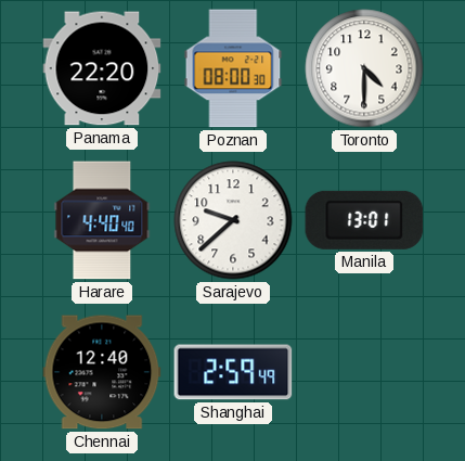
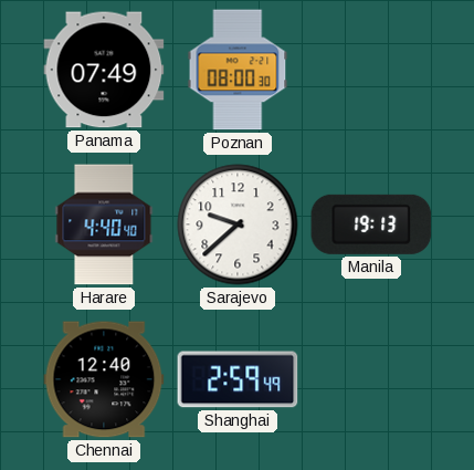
Panama: 22:20 -> 07:49
Toronto: 4:30 -> none
Manila: 13:01 -> 19:13
